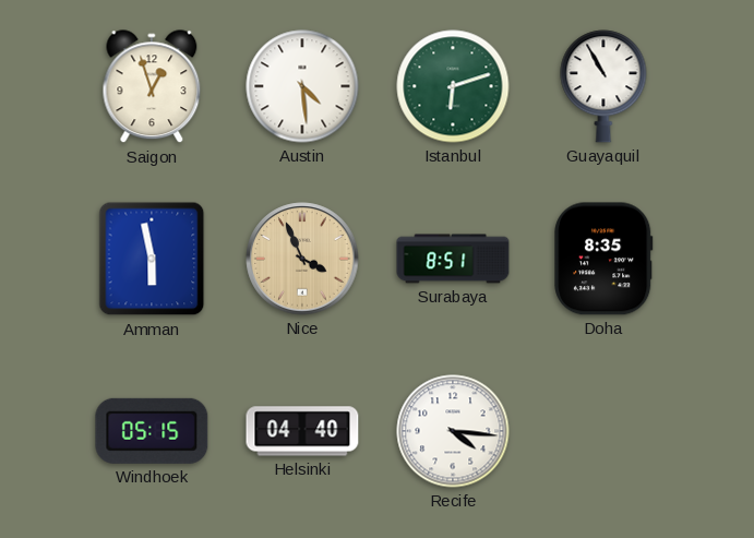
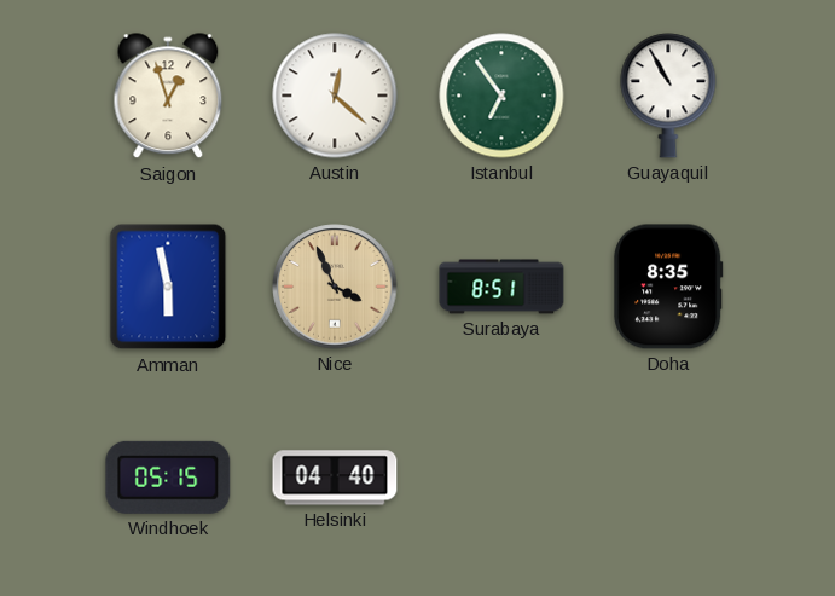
Austin: 4:29 -> 12:22
Istanbul: 6:12 -> 6:54
Recife: 4:16 -> none
